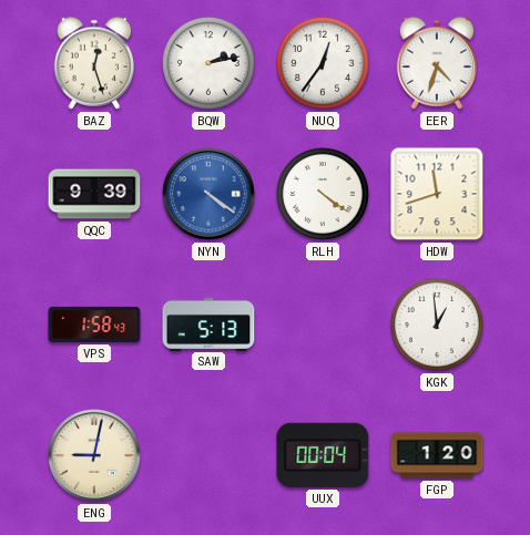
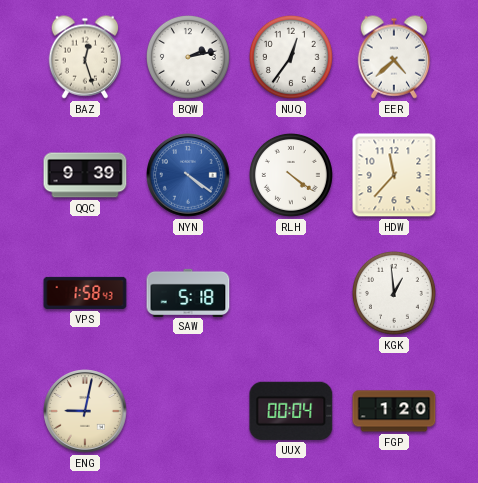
EER: 4:33 -> 4:38
HDW: 11:42 -> 11:37
SAW: 5:13 -> 5:18
